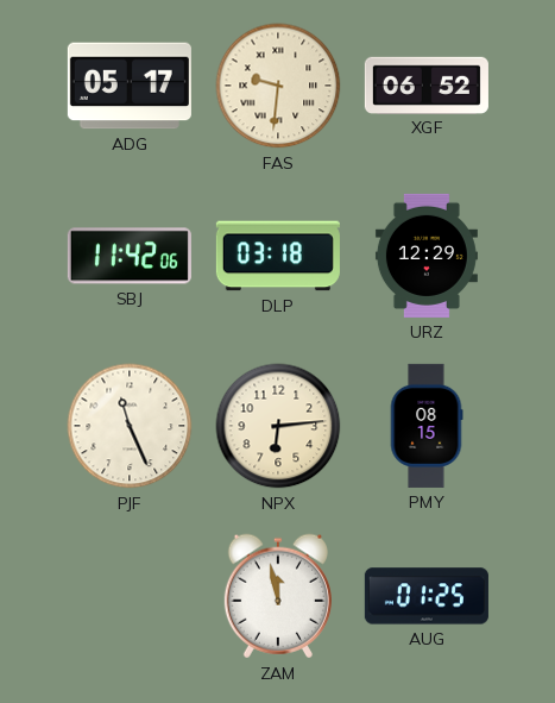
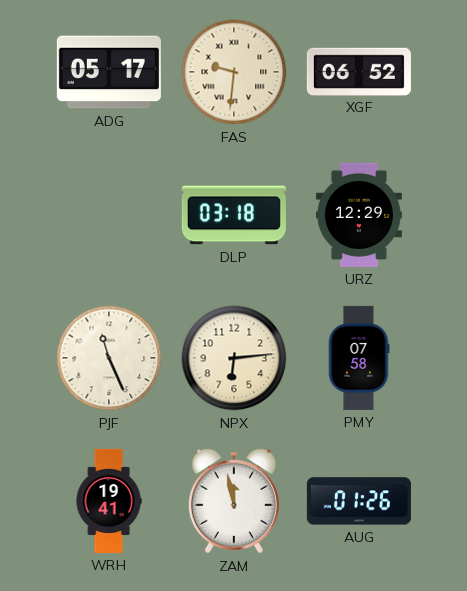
SBJ: 11:42 -> none
PMY: 08:15 -> 07:58
WRH: none -> 19:41
AUG: 01:25 -> 01:26
